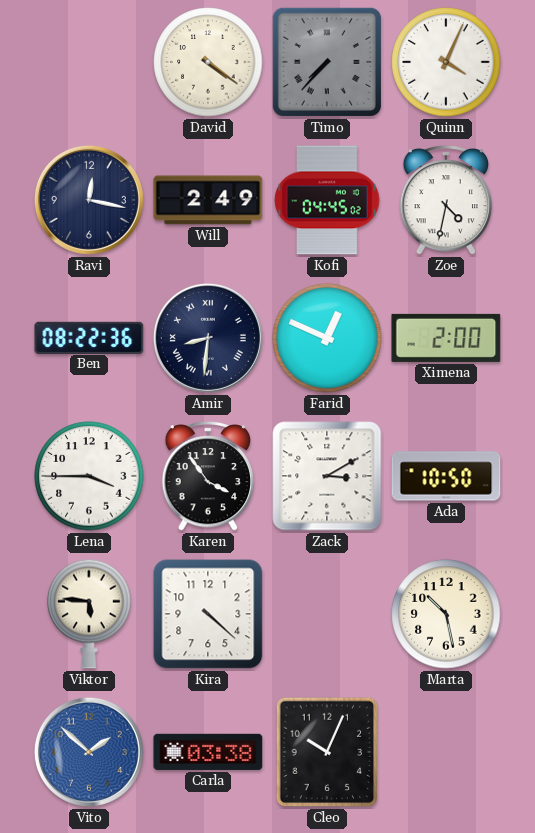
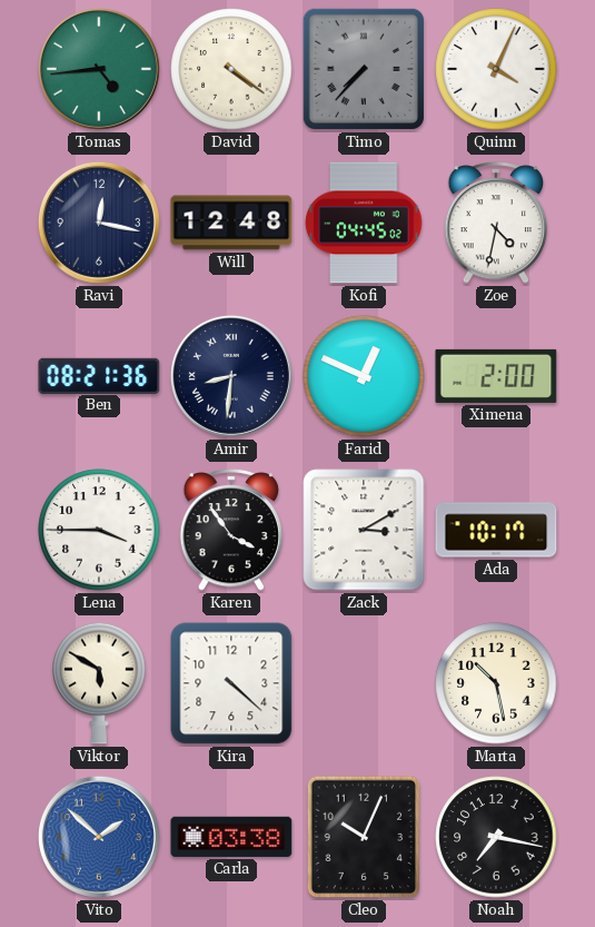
Tomas: none -> 4:44
Will: 2:49 -> 12:48
Ben: 08:22 -> 08:21
Ada: 10:50 -> 10:17
Viktor: 5:46 -> 5:50
Noah: none -> 7:17
